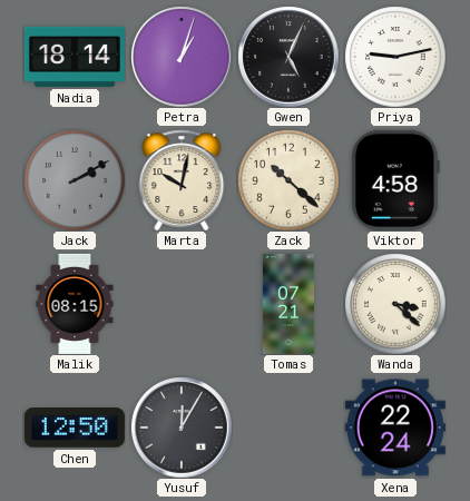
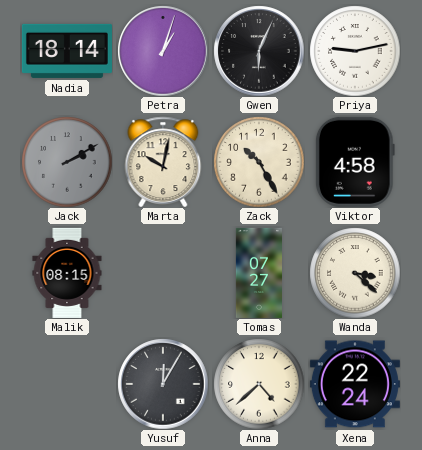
Gwen: 5:04 -> 6:04
Zack: 10:22 -> 10:25
Tomas: 07:21 -> 07:27
Chen: 12:50 -> none
Anna: none -> 4:38
